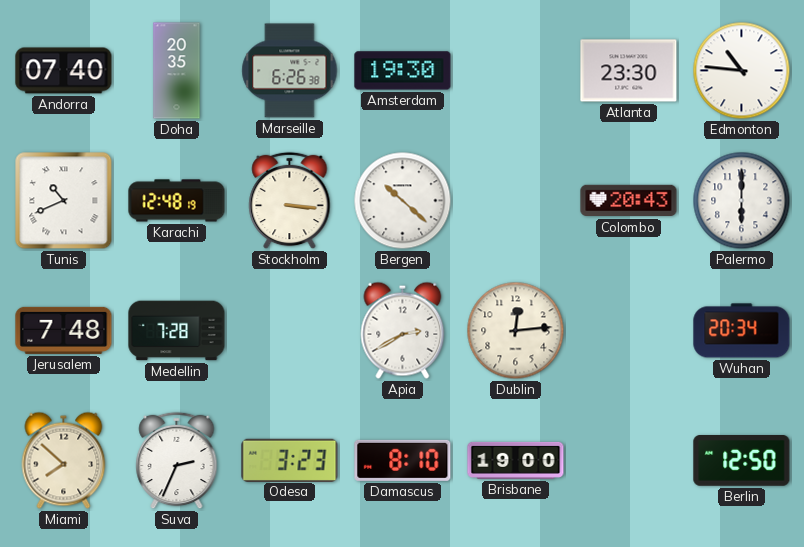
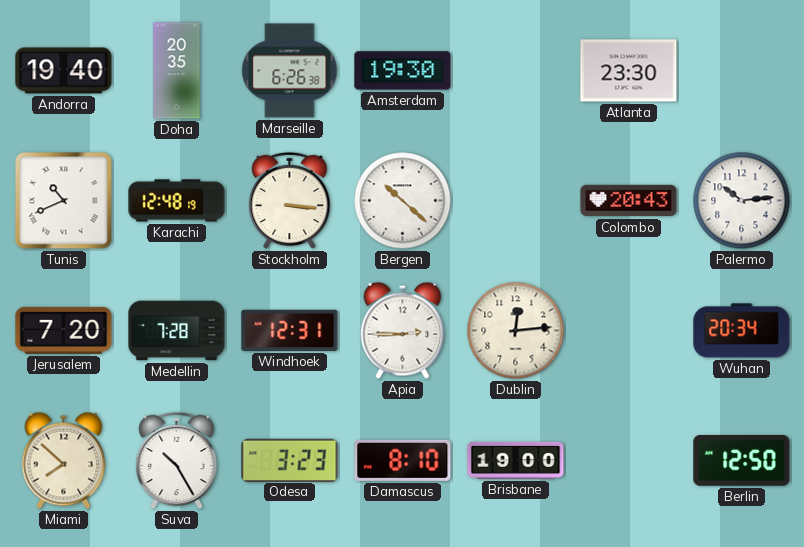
Andorra: 07:40 -> 19:40
Edmonton: 10:46 -> none
Palermo: 6:00 -> 10:14
Jerusalem: 7:48 -> 7:20
Windhoek: none -> 12:31
Apia: 2:40 -> 2:45
Suva: 2:34 -> 10:25
